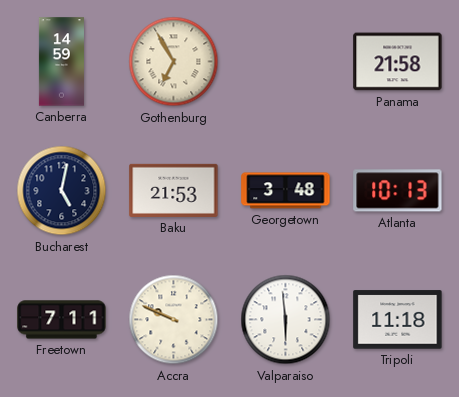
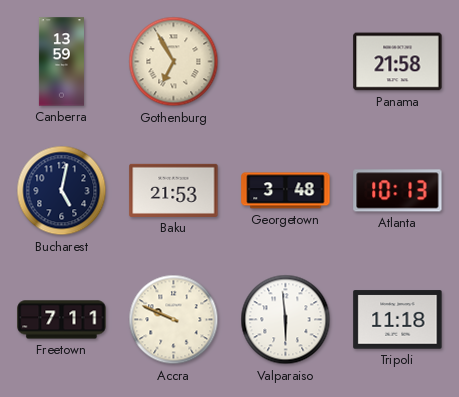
Canberra: 14:59 -> 13:59
